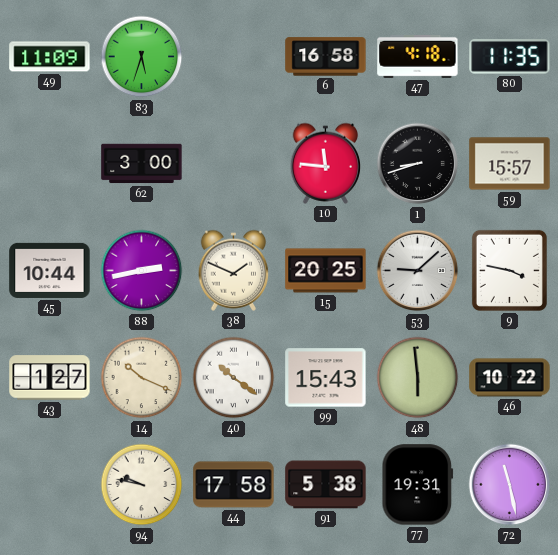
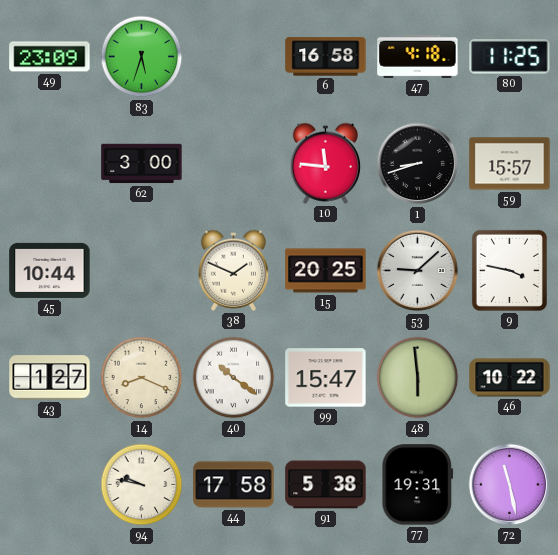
49: 11:09 -> 23:09
80: 11:35 -> 11:25
88: 2:43 -> none
14: 10:19 -> 8:19
99: 15:43 -> 15:47
